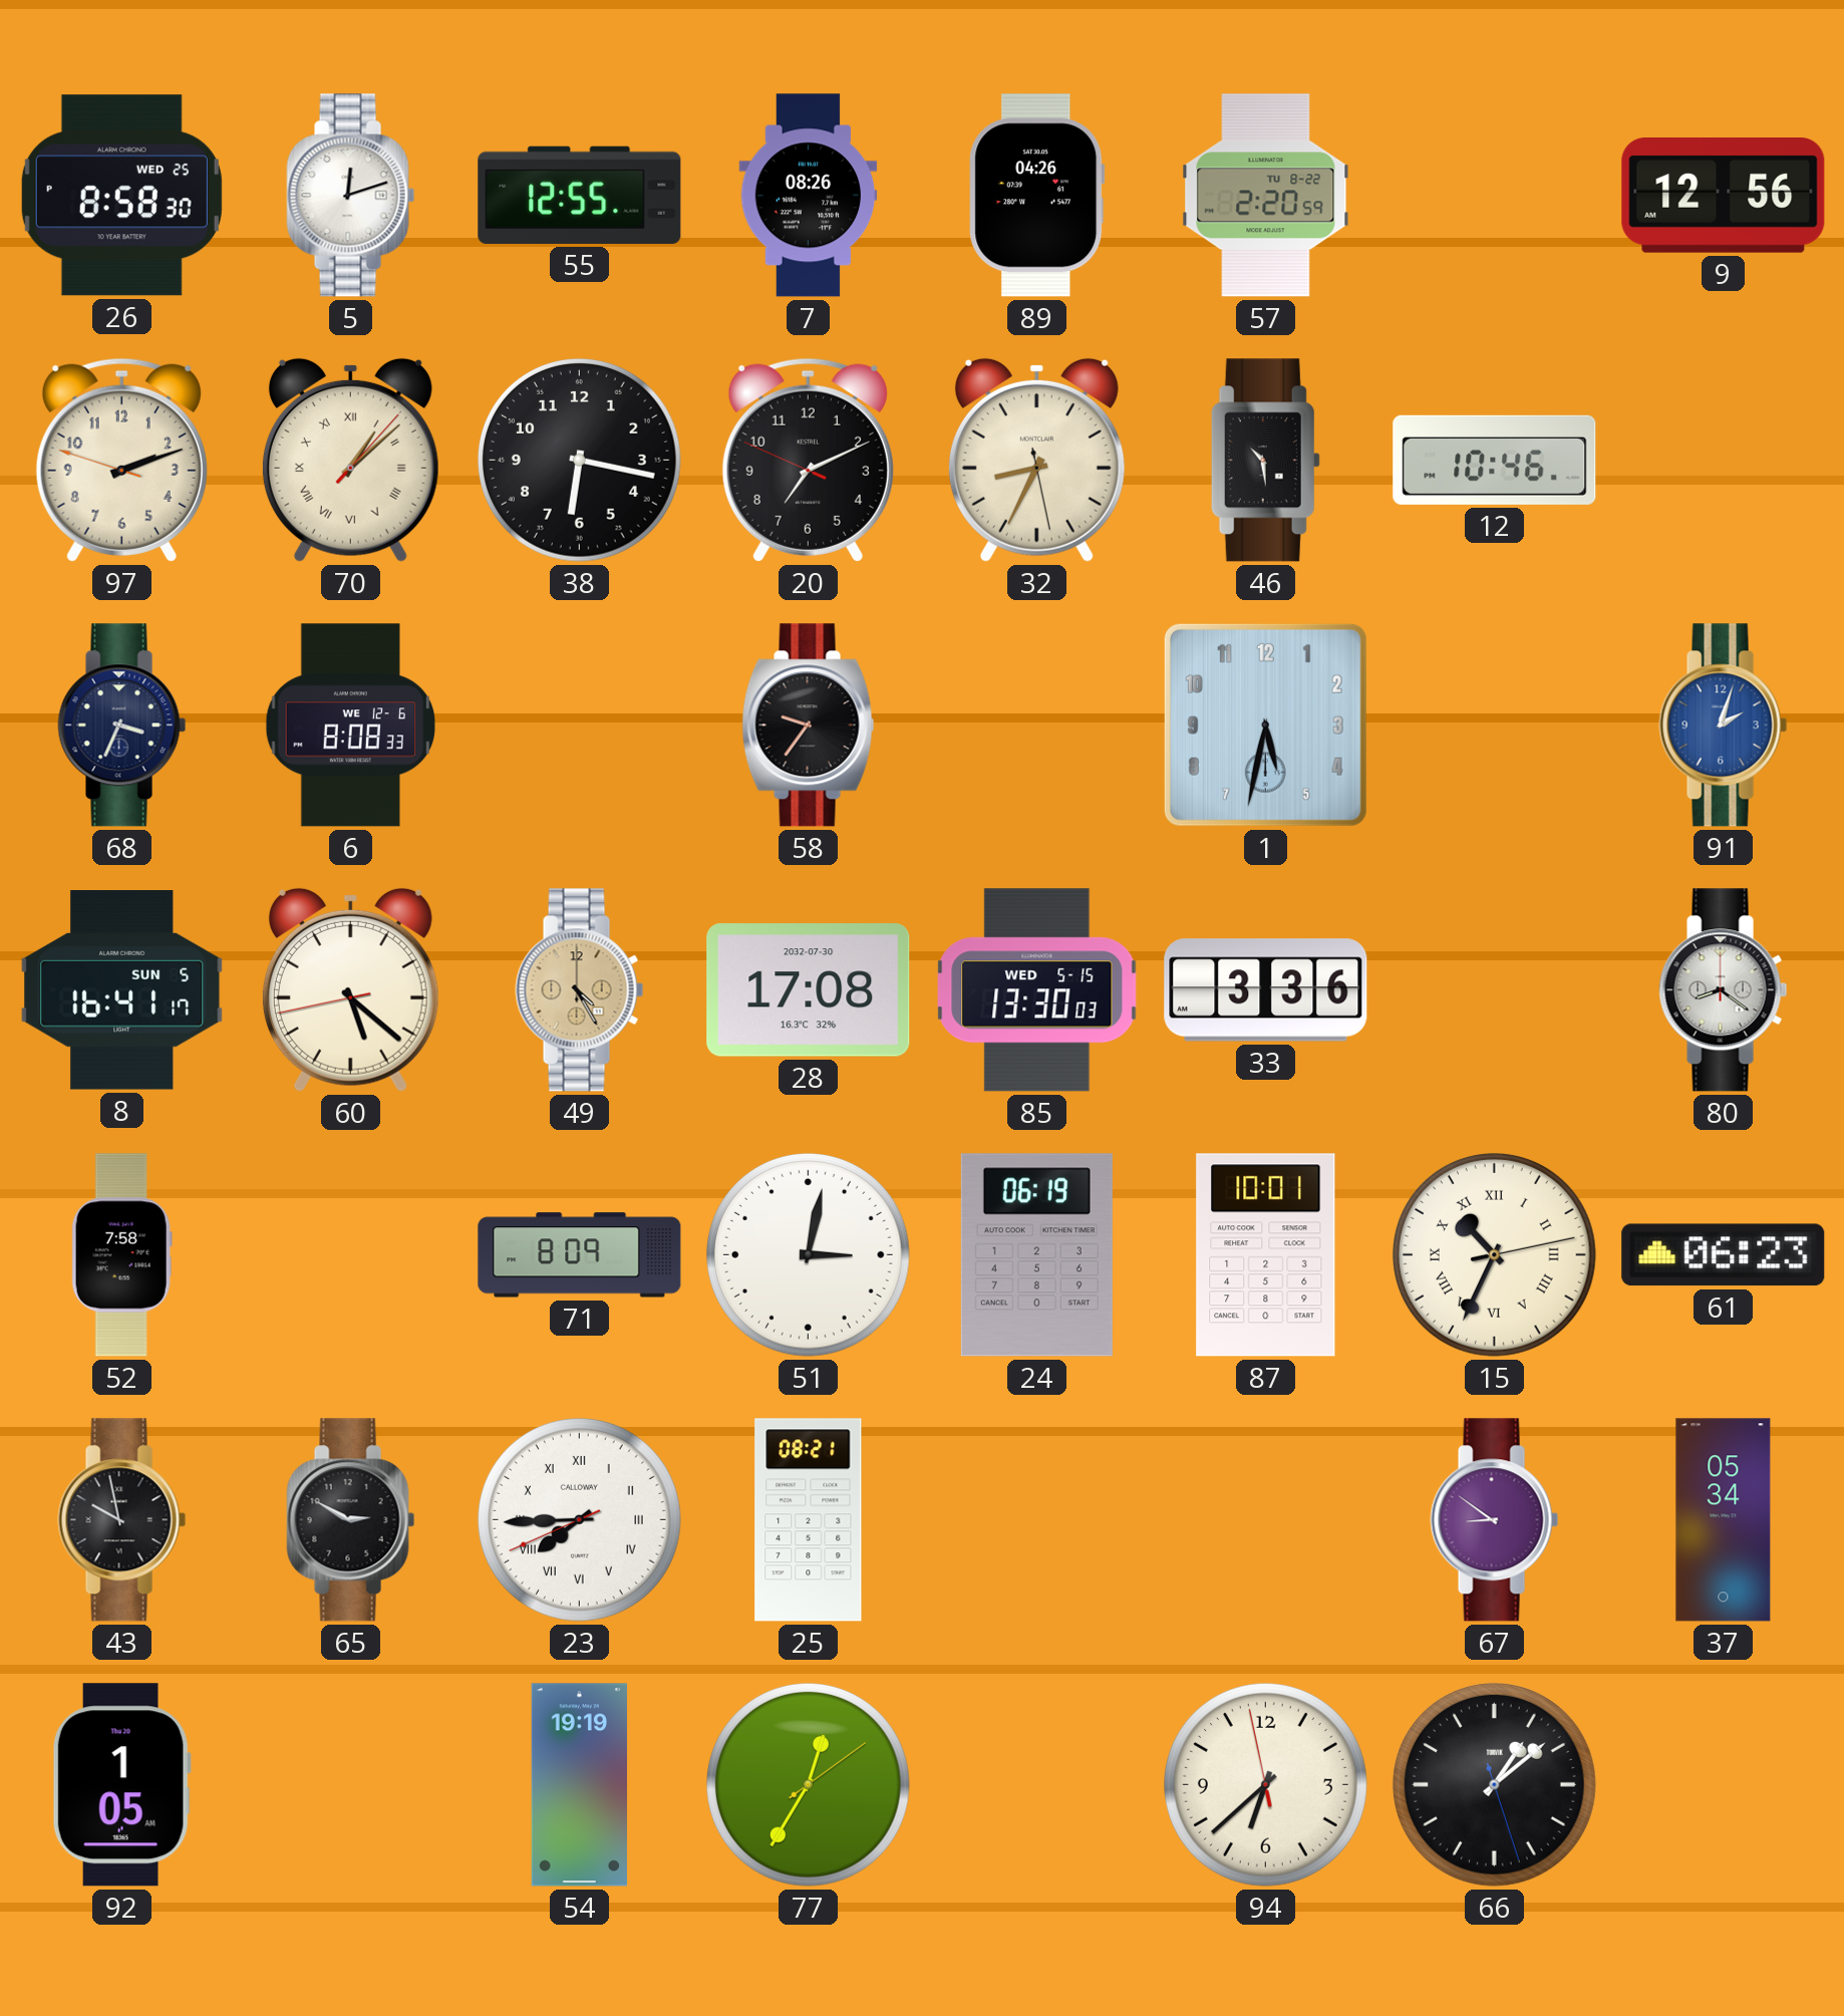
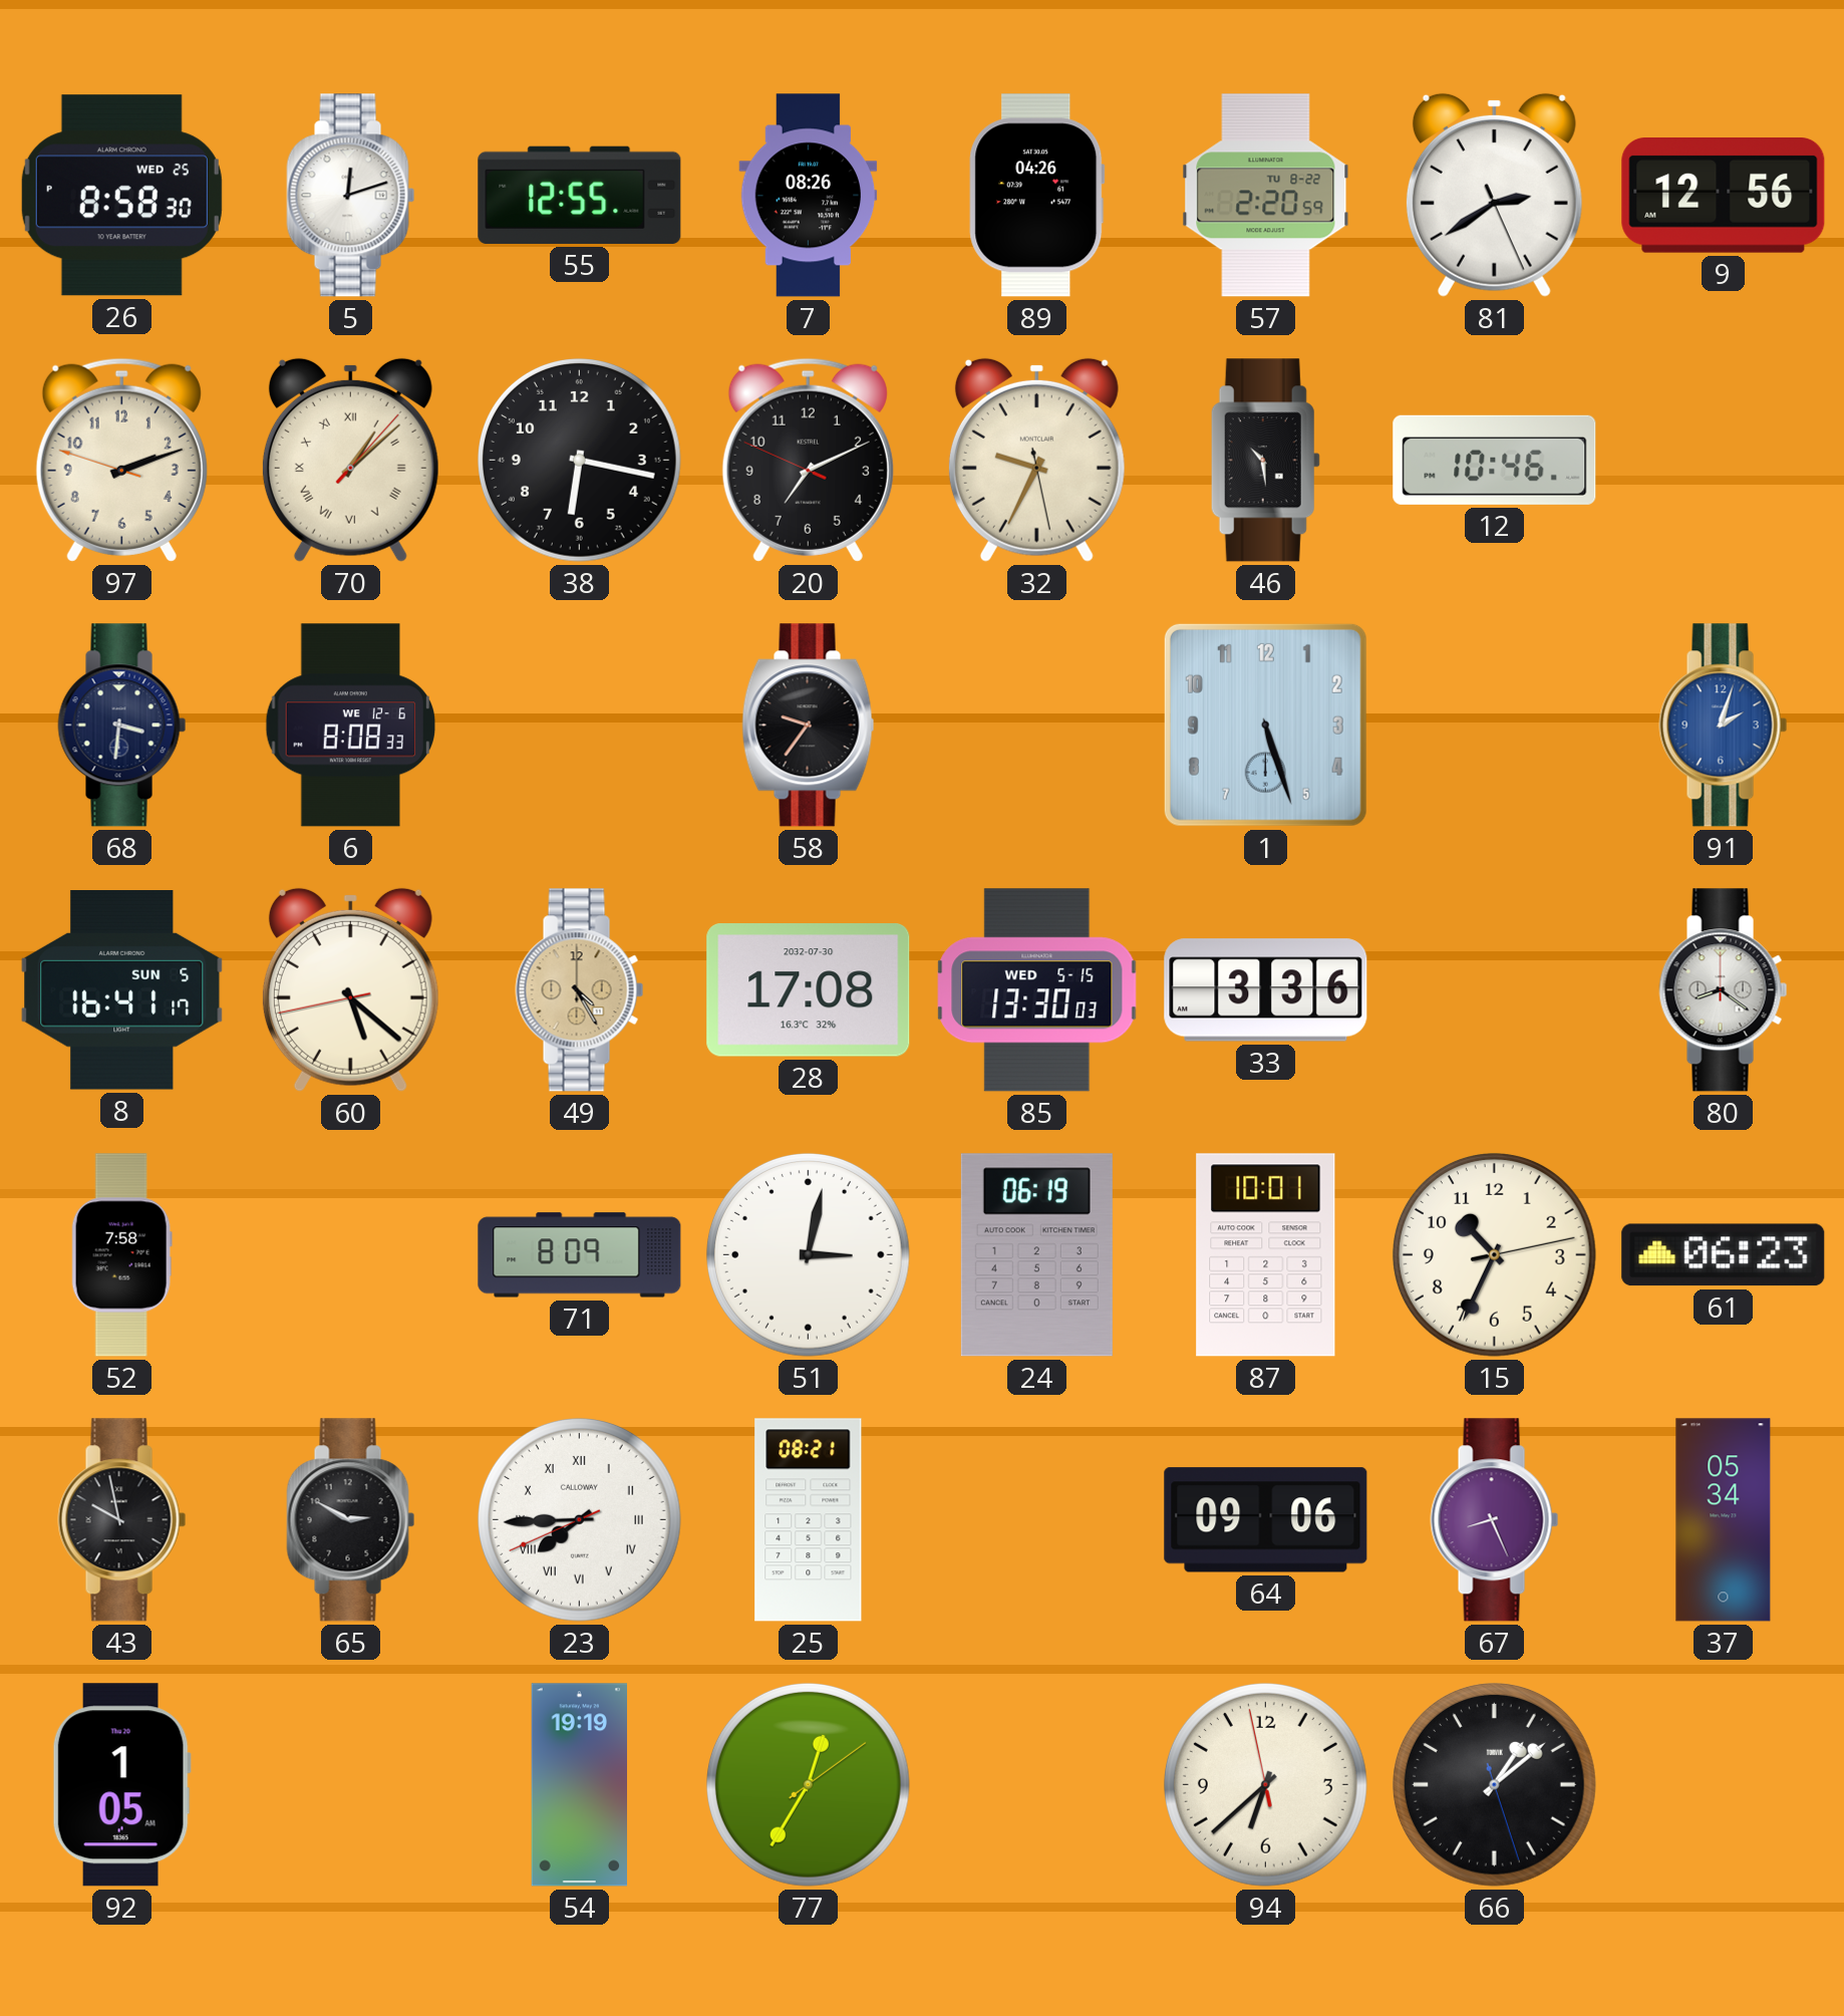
81: none -> 2:39
32: 8:34 -> 9:34
68: 3:34 -> 3:31
1: 5:32 -> 5:27
15 numerals: Roman -> Arabic
64: none -> 09:06
67: 8:51 -> 8:26
